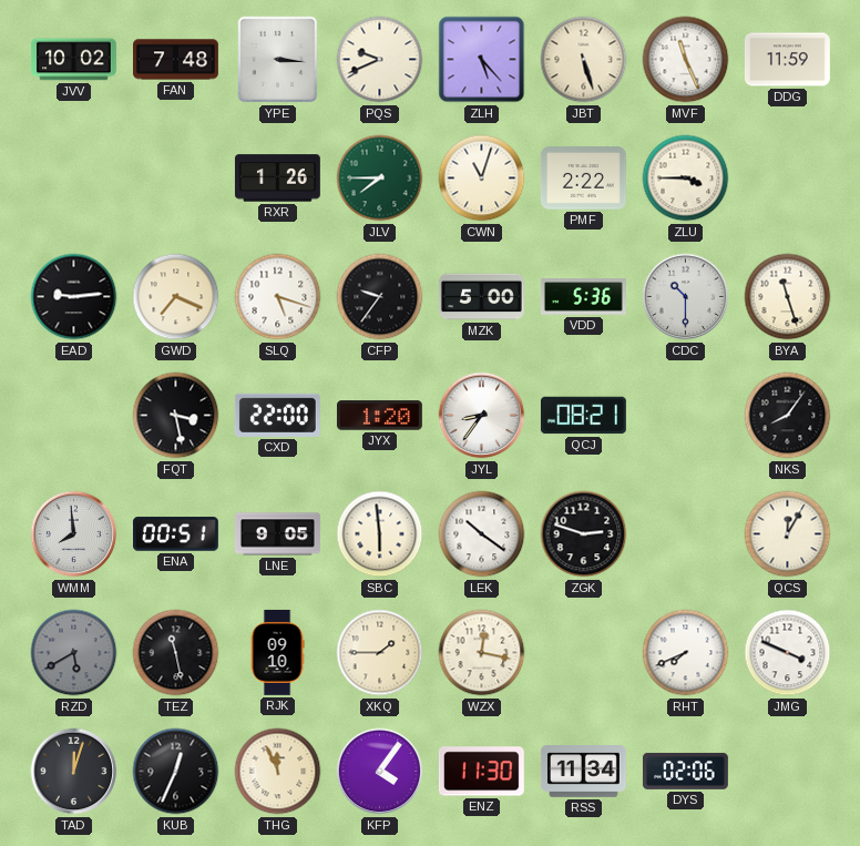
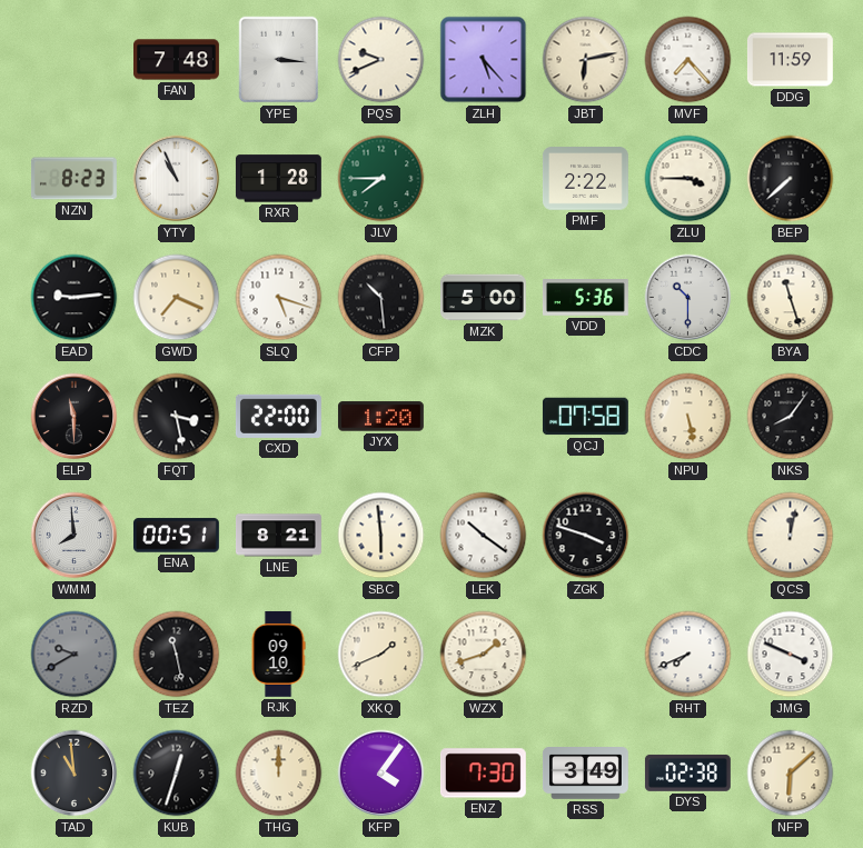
JVV: 10:02 -> none
JBT: 5:27 -> 6:13
MVF: 11:26 -> 7:23
NZN: none -> 8:23
YTY: none -> 10:56
RXR: 1:26 -> 1:28
CWN: 11:03 -> none
BEP: none -> 7:38
CFP: 9:36 -> 10:29
ELP: none -> 11:30
JYL: 8:36 -> none
QCJ: 08:21 -> 07:58
NPU: none -> 5:28
LNE: 9:05 -> 8:21
ZGK: 2:48 -> 3:48
QCS: 12:05 -> 12:02
RZD: 5:40 -> 9:40
XKQ: 1:45 -> 1:41
WZX: 12:17 -> 1:42
TAD: 12:03 -> 10:59
KUB: 12:34 -> 12:33
THG: 11:56 -> 12:00
ENZ: 11:30 -> 7:30
RSS: 11:34 -> 3:49
DYS: 02:06 -> 02:38
NFP: none -> 6:08
